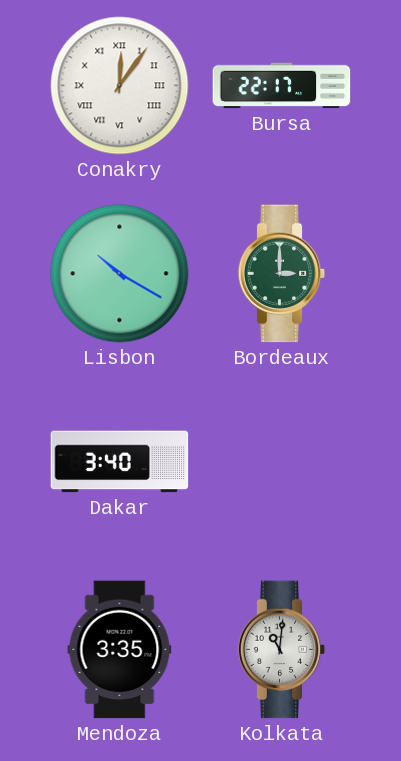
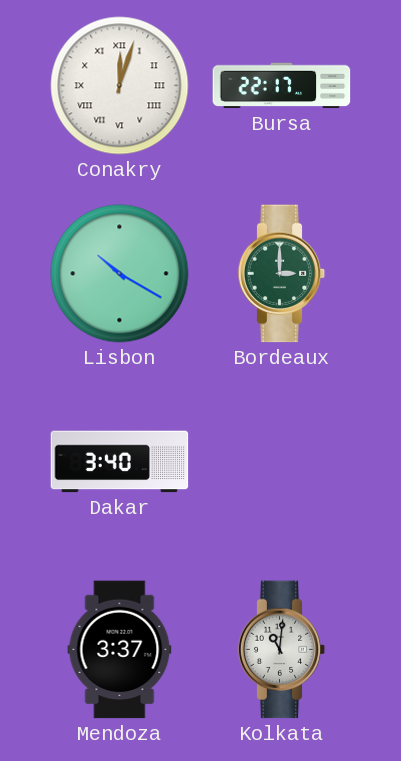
Conakry: 12:06 -> 12:03
Mendoza: 3:35 -> 3:37
